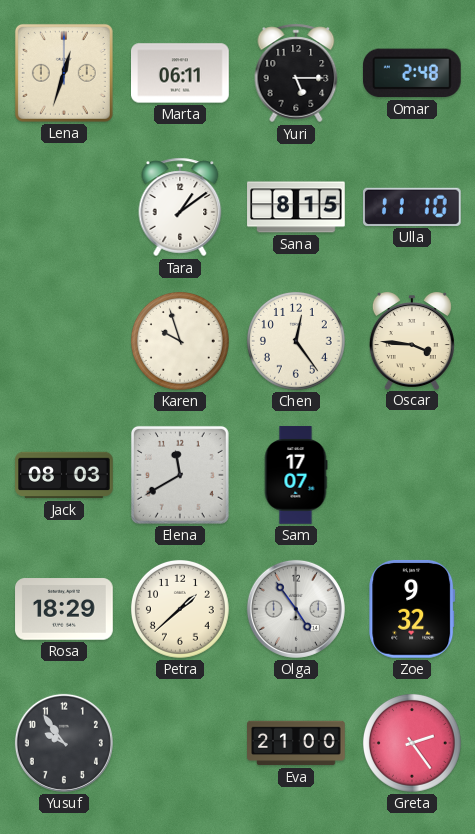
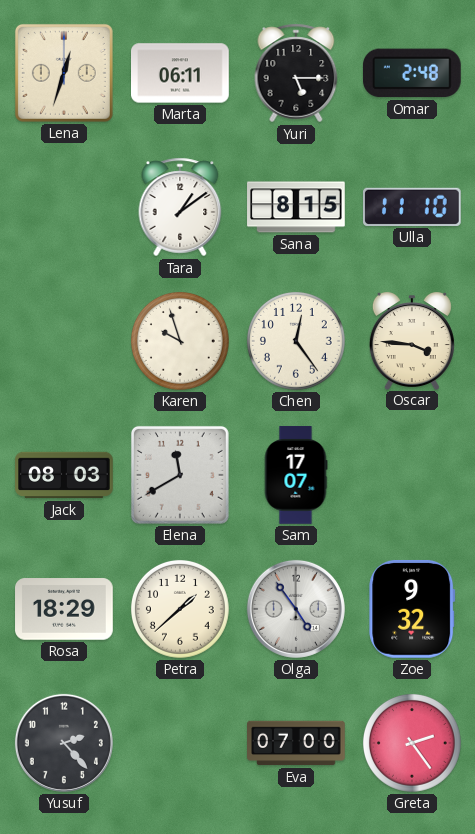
Yusuf: 9:54 -> 2:23
Eva: 21:00 -> 07:00
